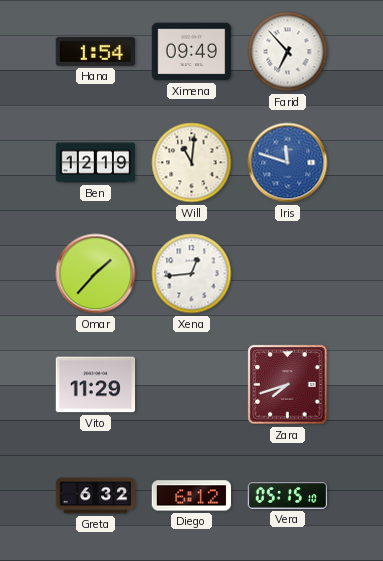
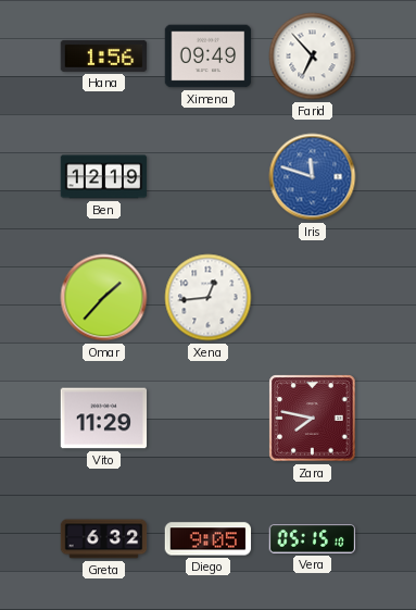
Hana: 1:54 -> 1:56
Will: 11:01 -> none
Zara: 7:42 -> 7:47
Diego: 6:12 -> 9:05
